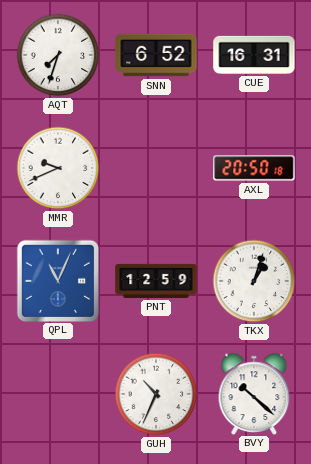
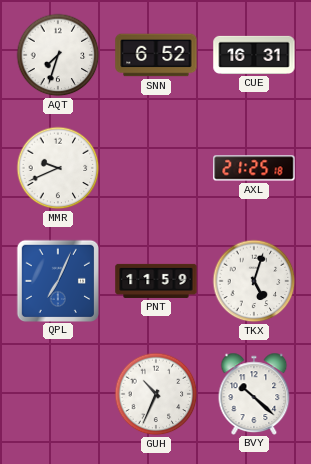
AXL: 20:50 -> 21:25
QPL: 11:04 -> 7:04
PNT: 12:59 -> 11:59
TKX: 1:03 -> 5:03
